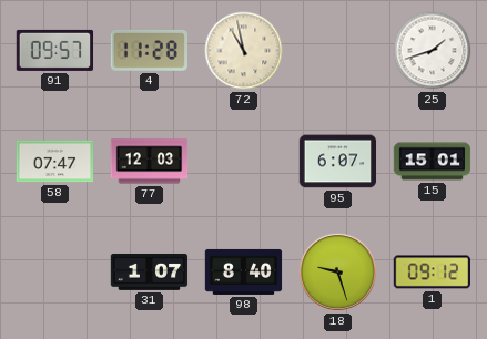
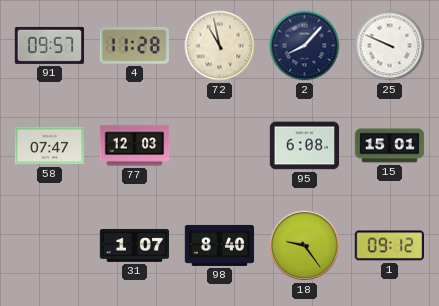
2: none -> 8:07
25: 1:42 -> 9:49
95: 6:07 -> 6:08
18: 9:27 -> 9:24
